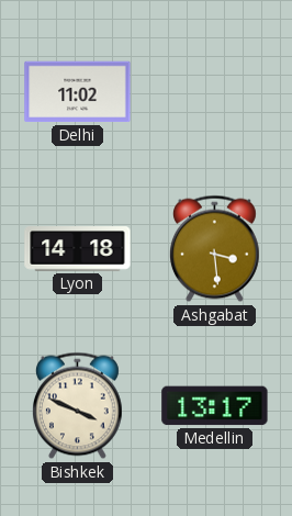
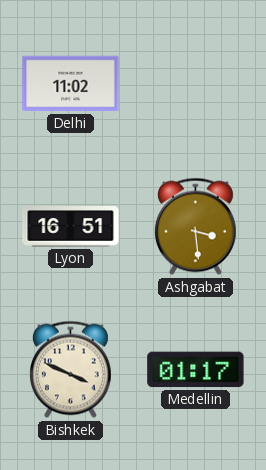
Lyon: 14:18 -> 16:51
Medellin: 13:17 -> 01:17
